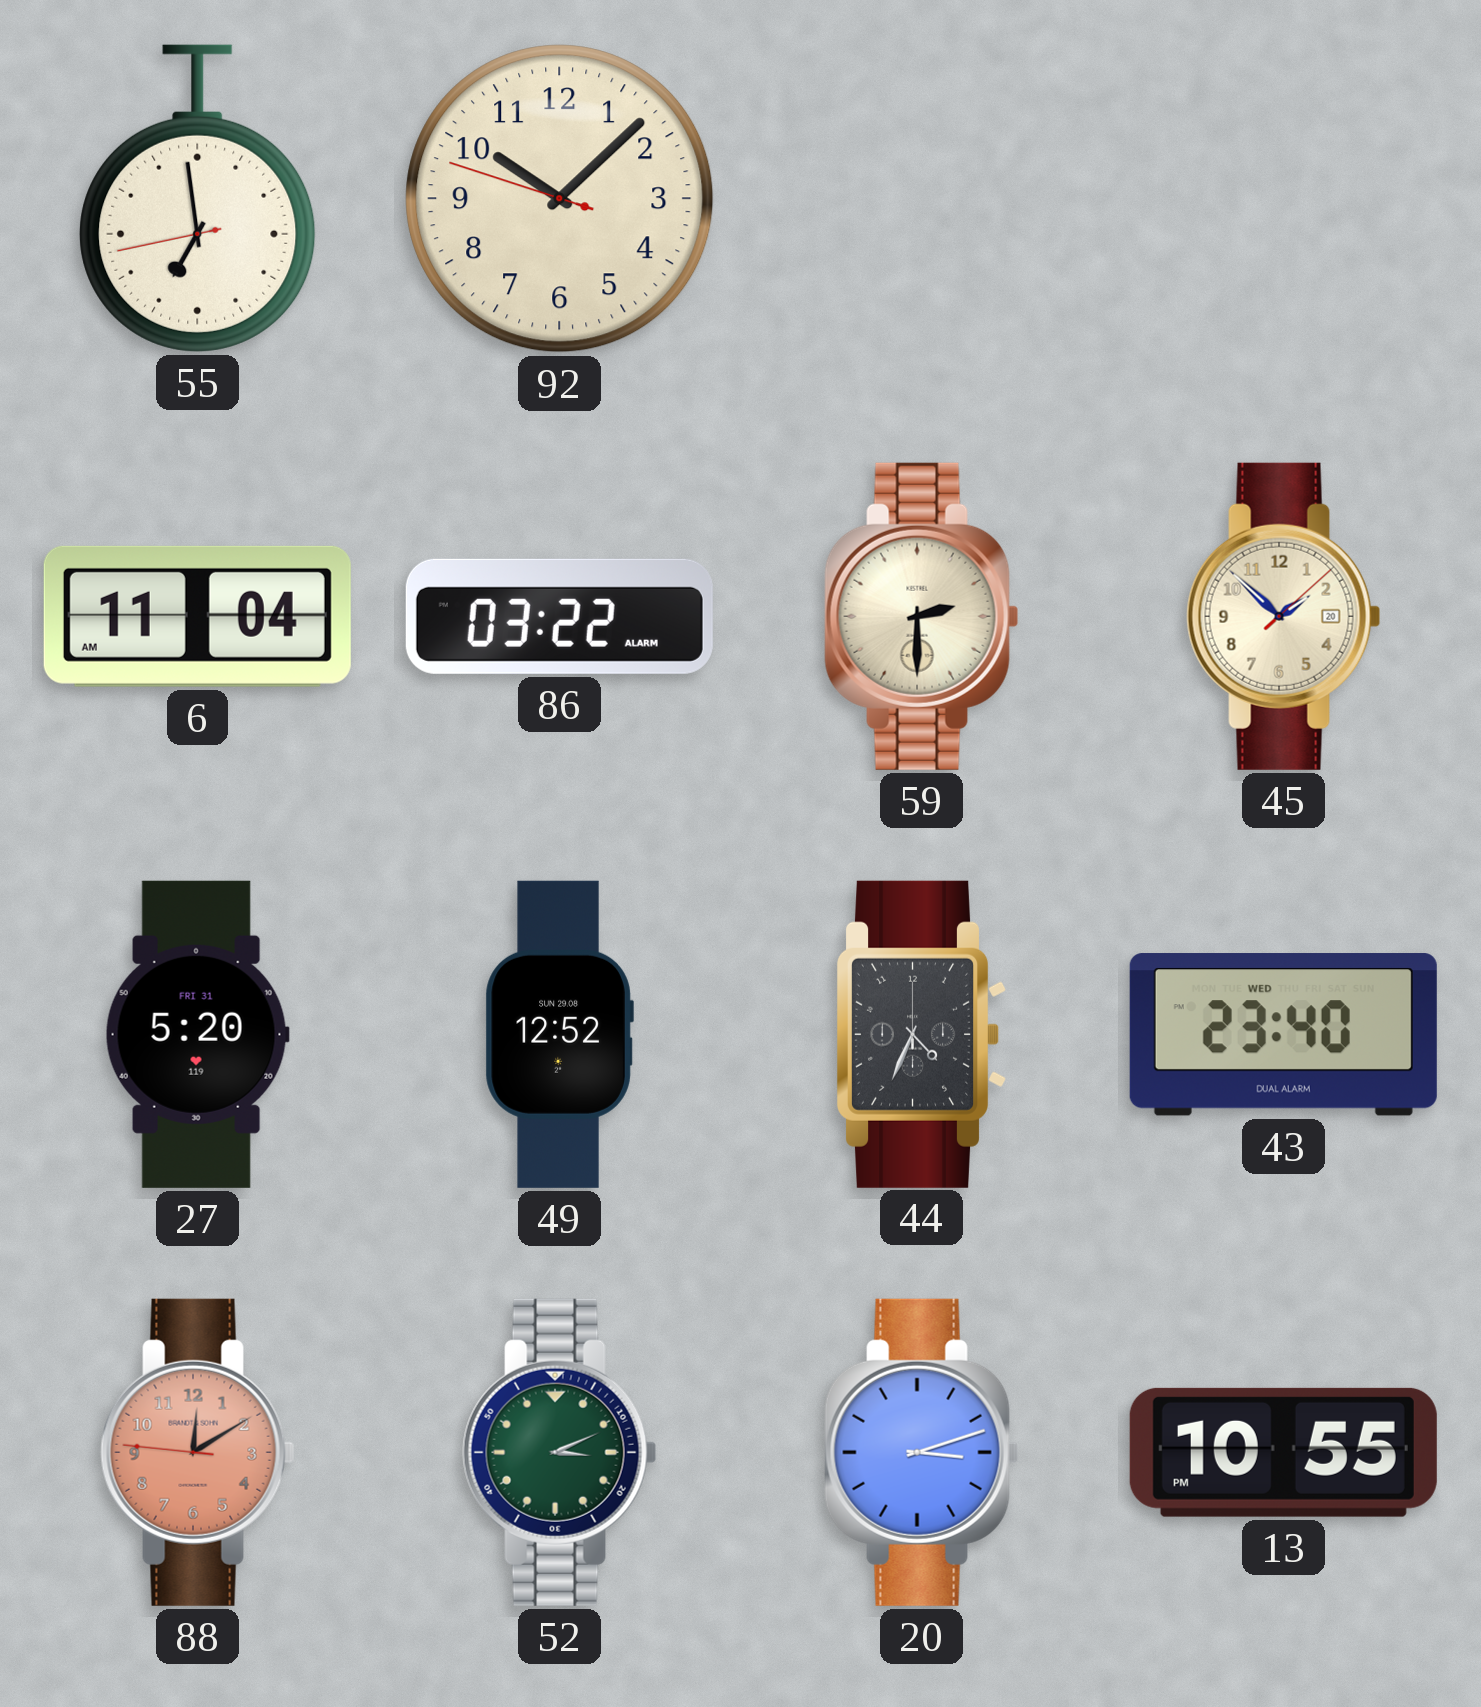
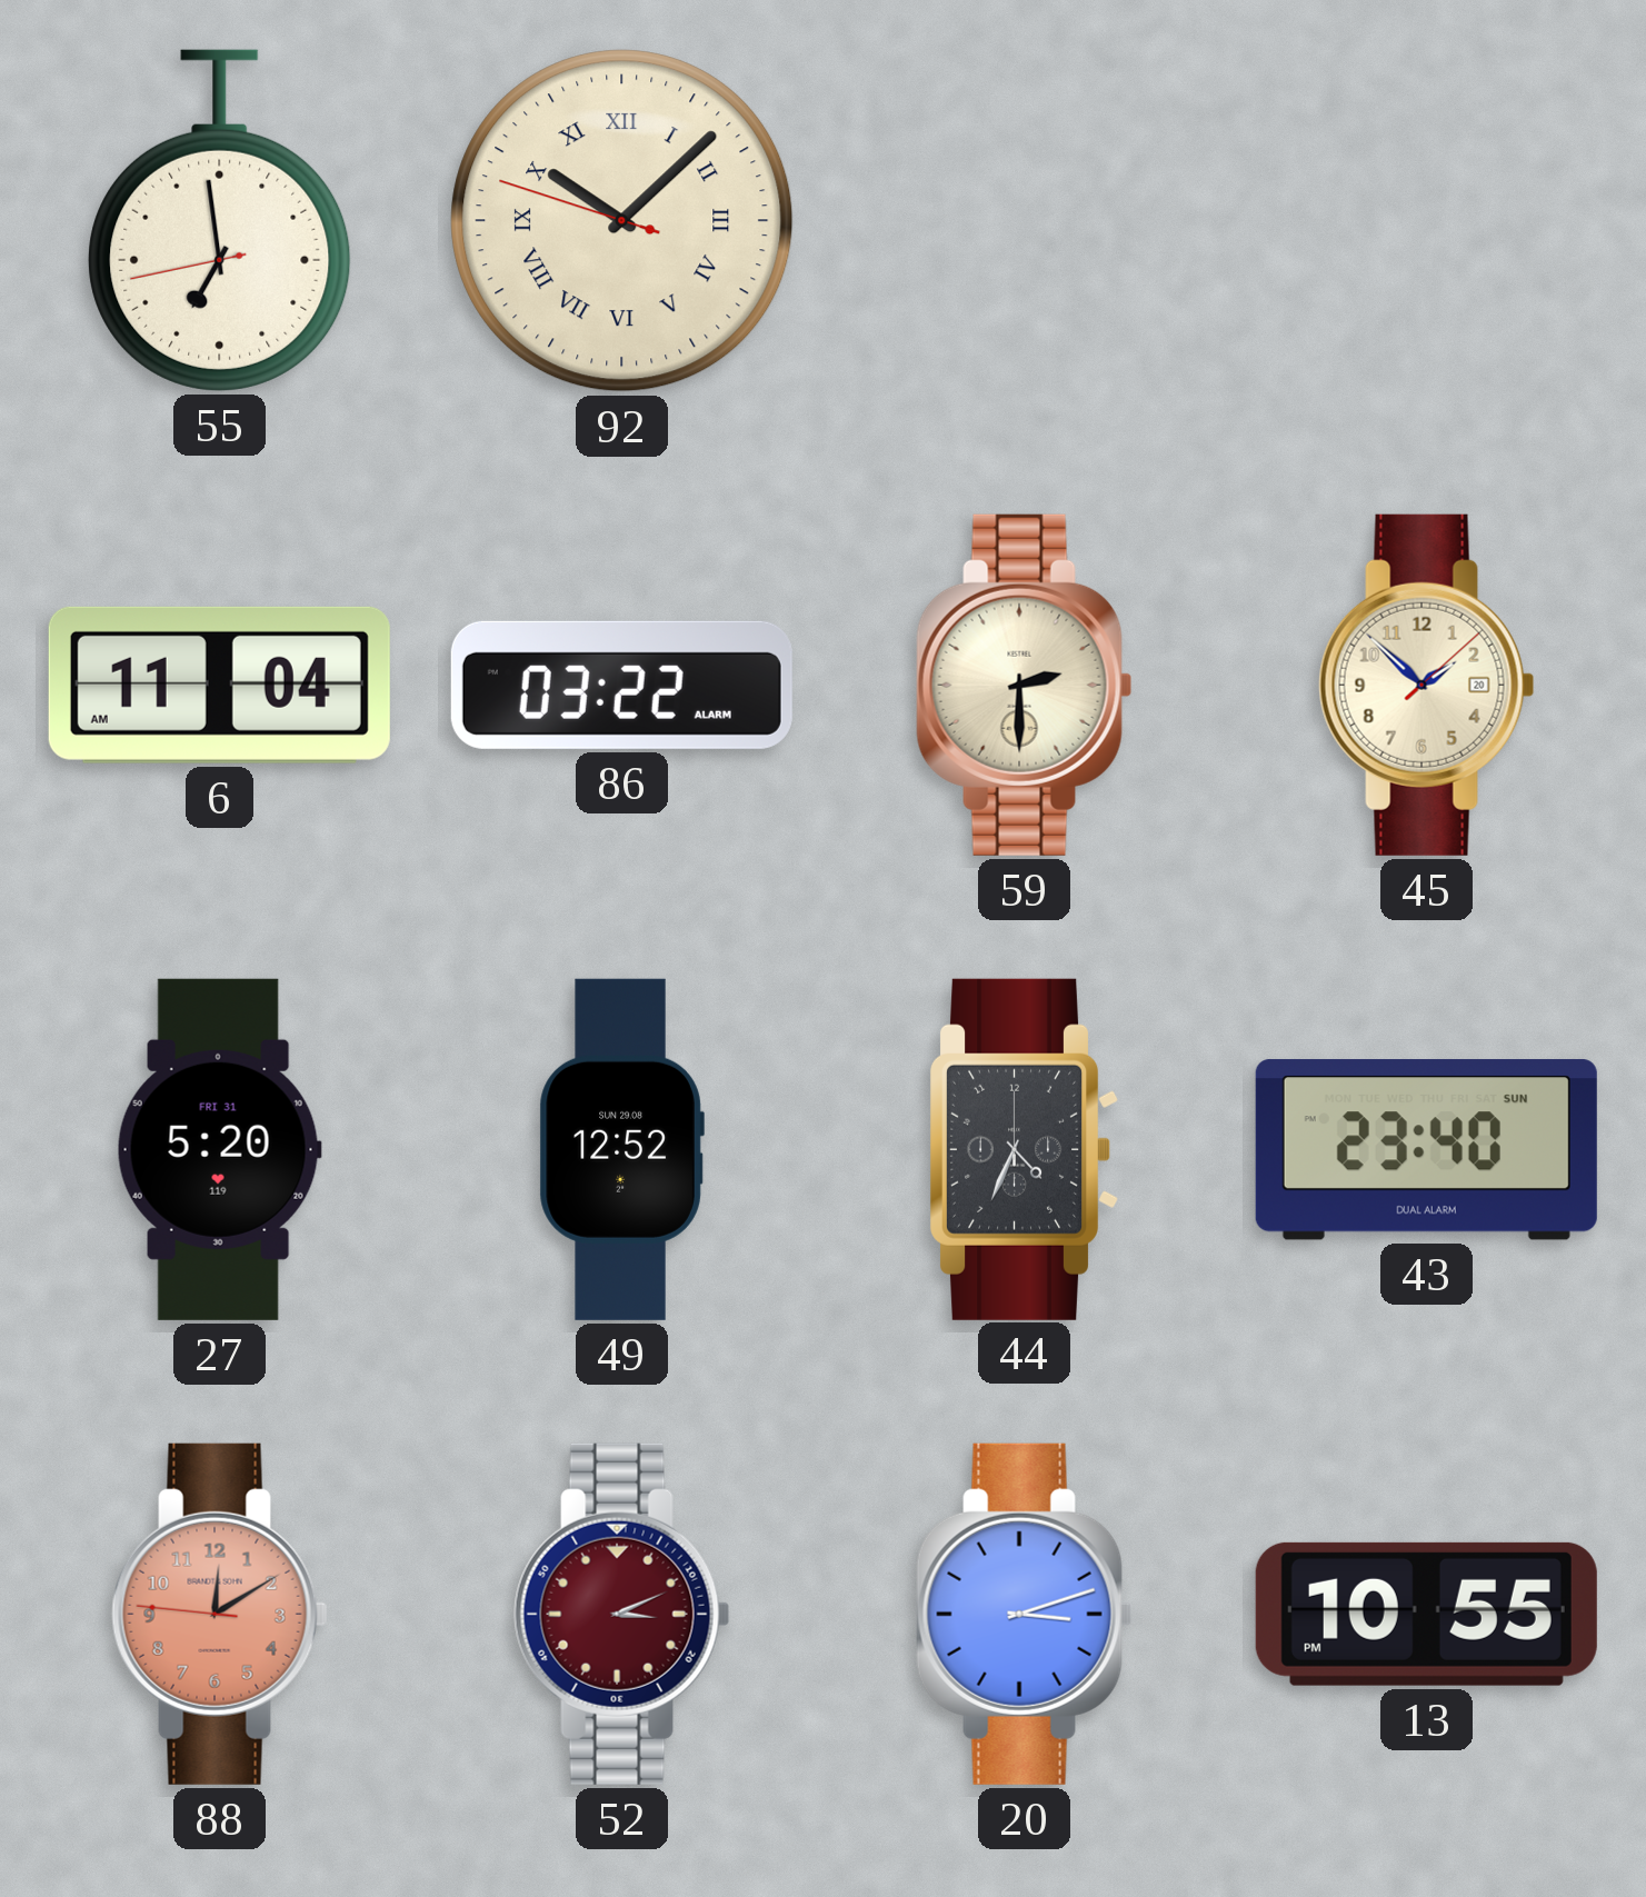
92 numerals: Arabic -> Roman
43 date: WED -> SUN
52 dial: green -> burgundy
